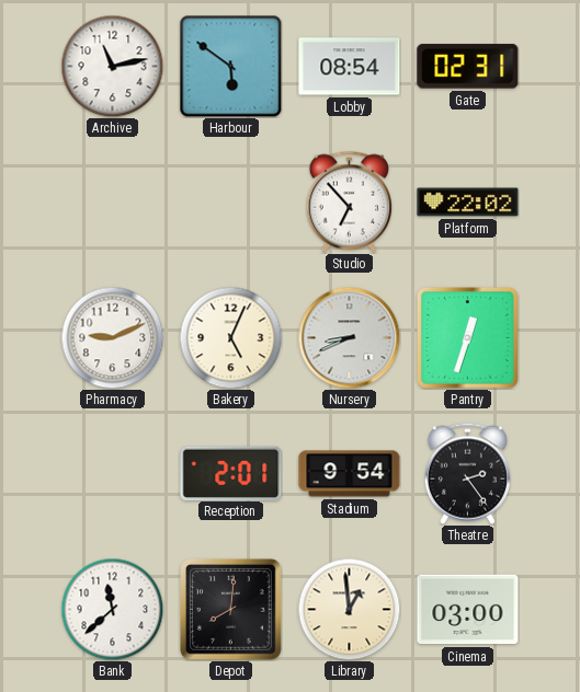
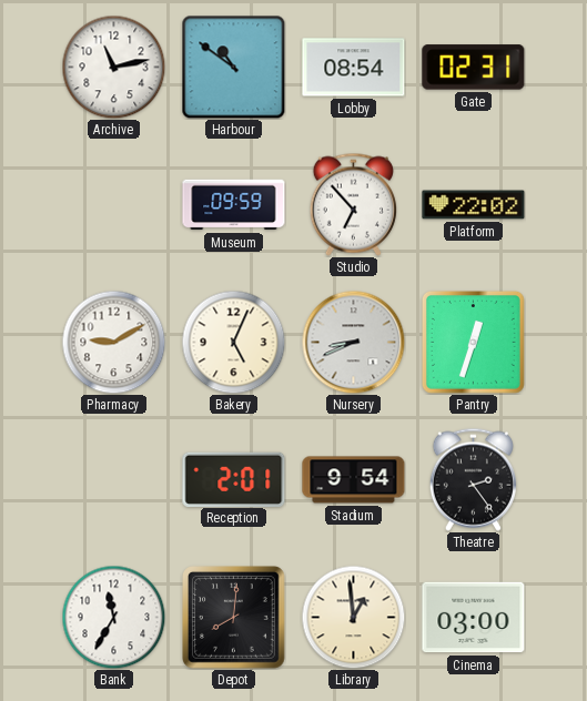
Harbour: 5:51 -> 10:51
Museum: none -> 09:59
Pharmacy: 9:11 -> 9:10
Bank: 11:38 -> 11:35
